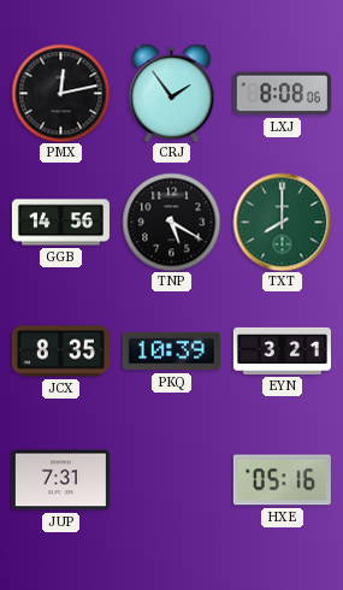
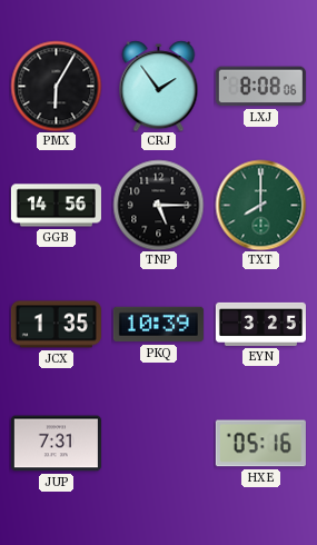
PMX: 12:13 -> 6:05
TNP: 5:20 -> 5:15
JCX: 8:35 -> 1:35
EYN: 3:21 -> 3:25
